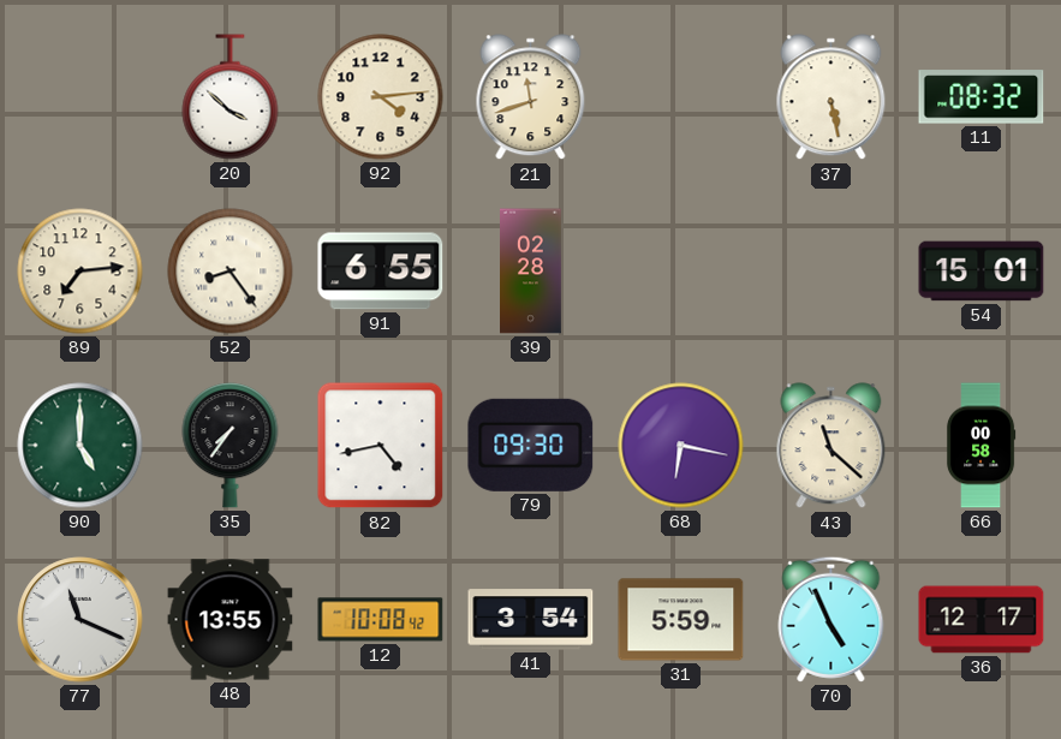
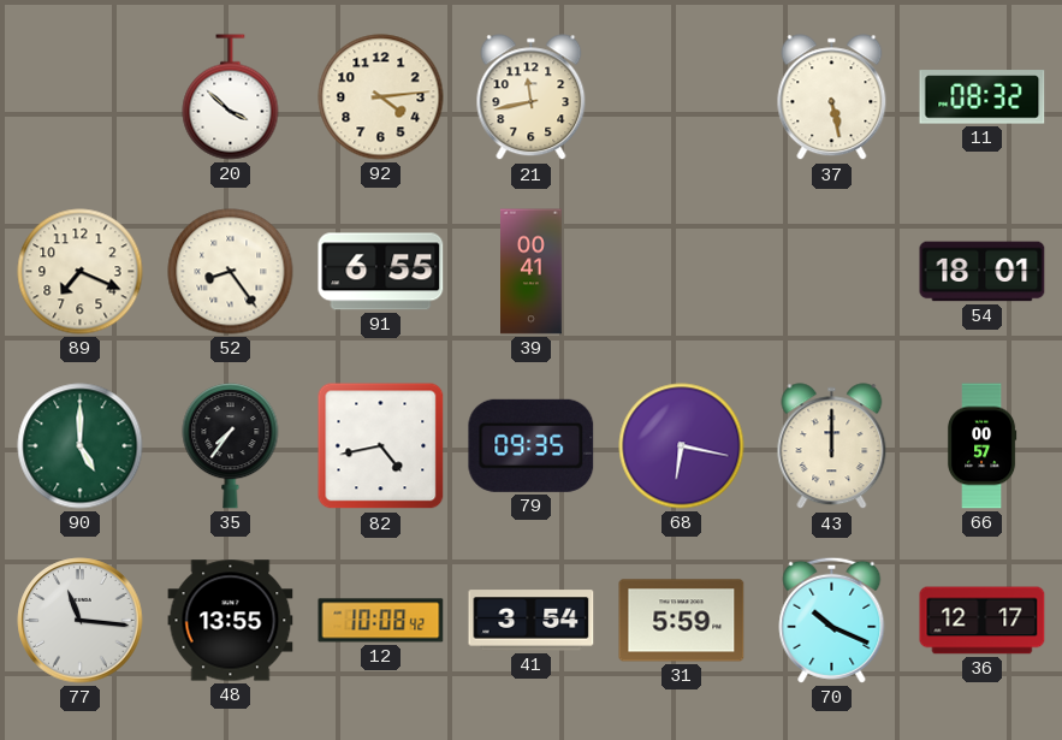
21: 11:42 -> 11:43
89: 7:14 -> 7:19
39: 02:28 -> 00:41
54: 15:01 -> 18:01
79: 09:30 -> 09:35
43: 11:22 -> 12:00
66: 00:58 -> 00:57
77: 11:19 -> 11:16
70: 4:56 -> 10:19
